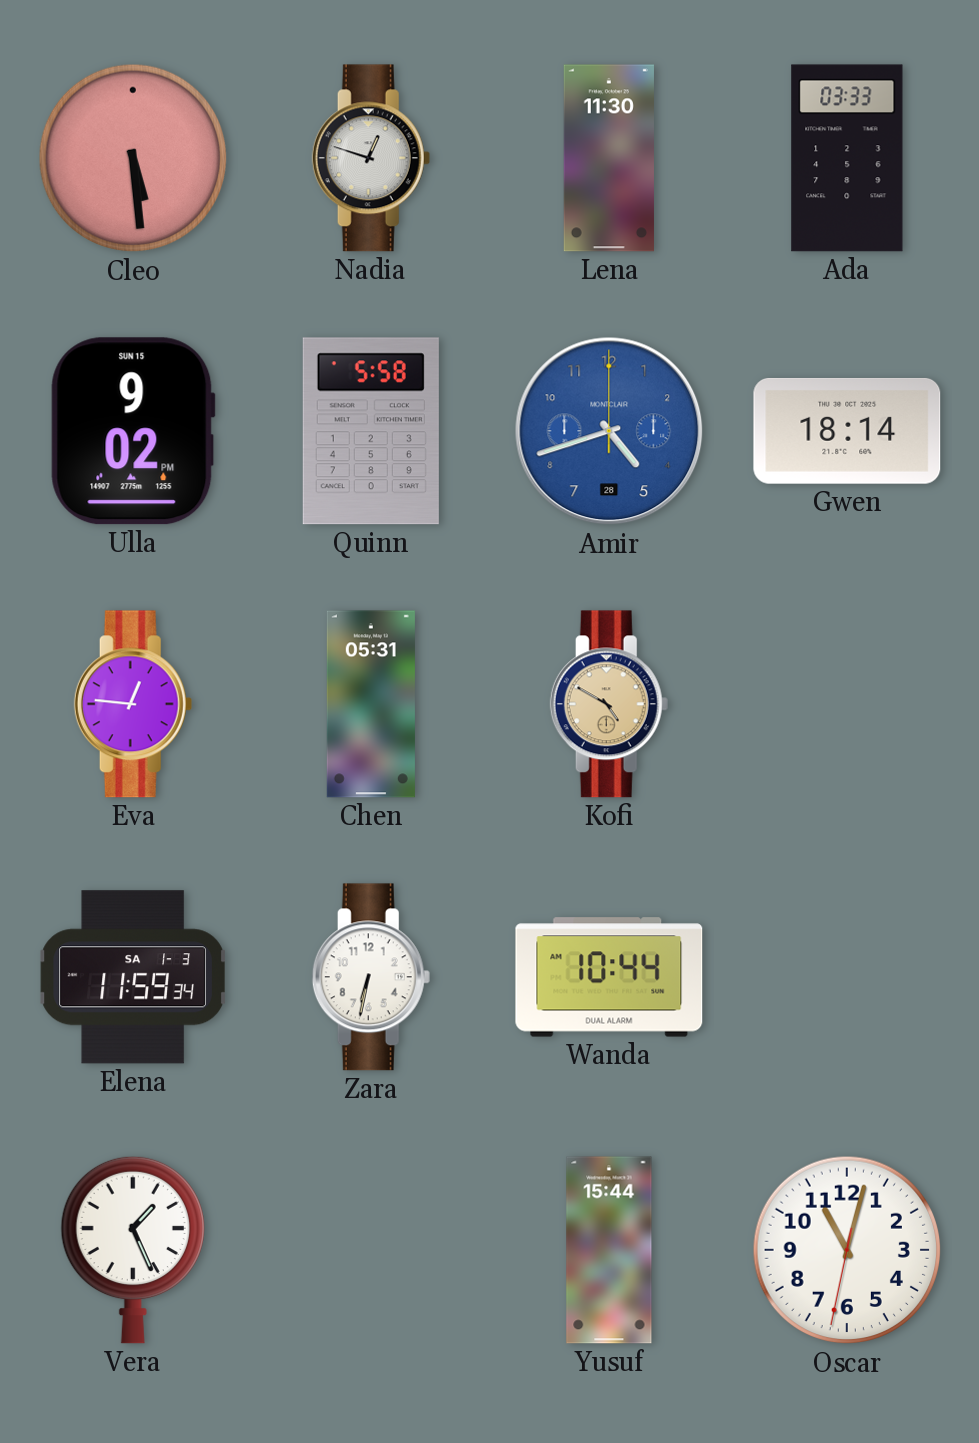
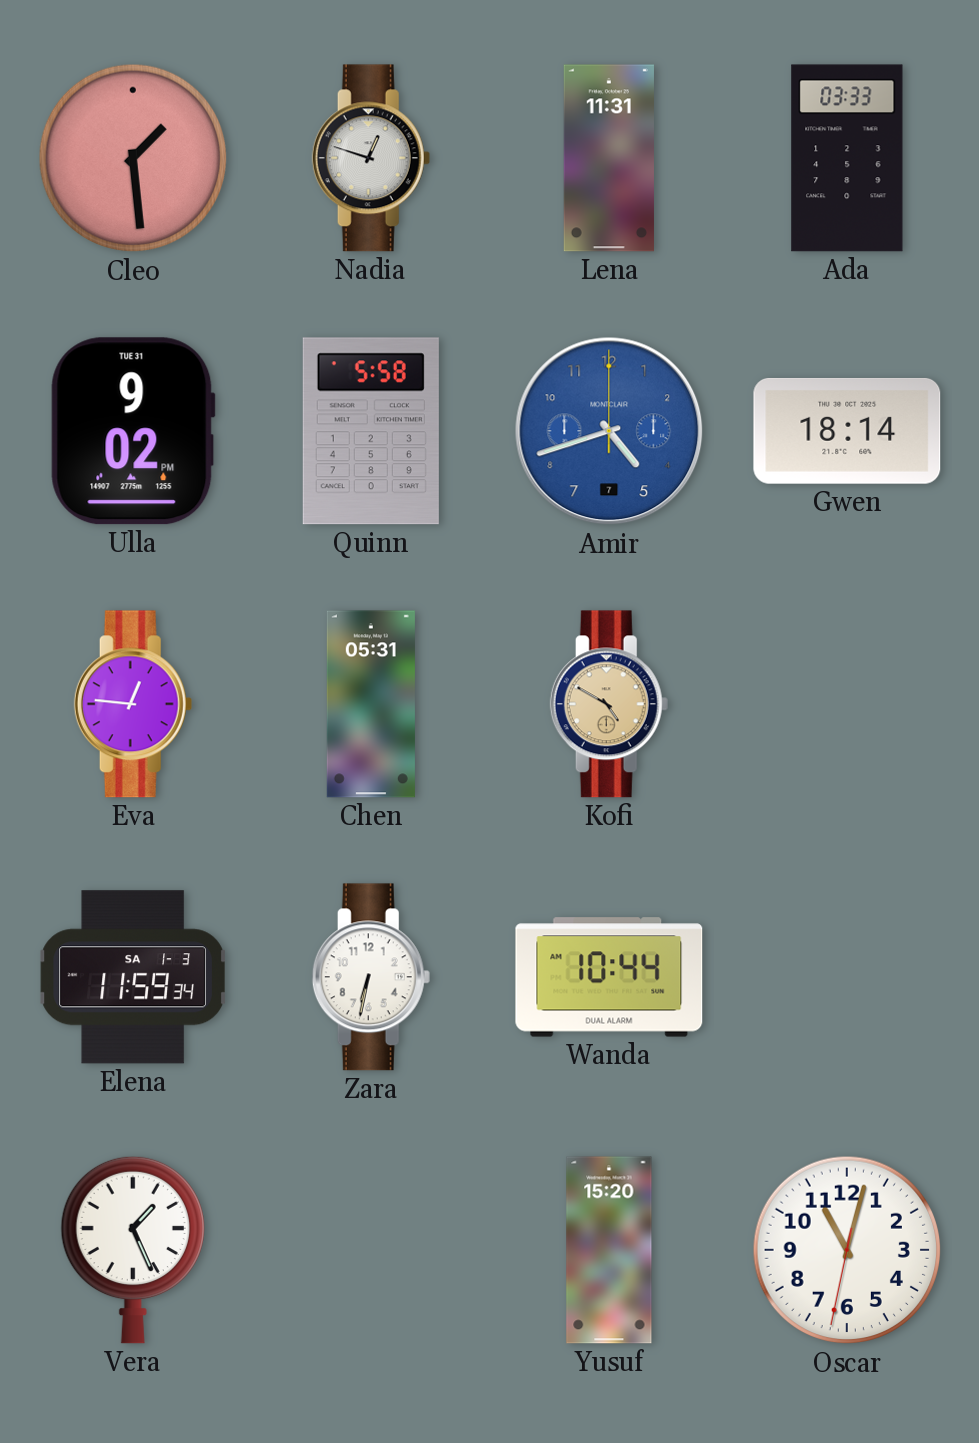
Cleo: 5:29 -> 1:29
Lena: 11:30 -> 11:31
Ulla date: SUN 15 -> TUE 31
Amir date: 28 -> 7
Yusuf: 15:44 -> 15:20
